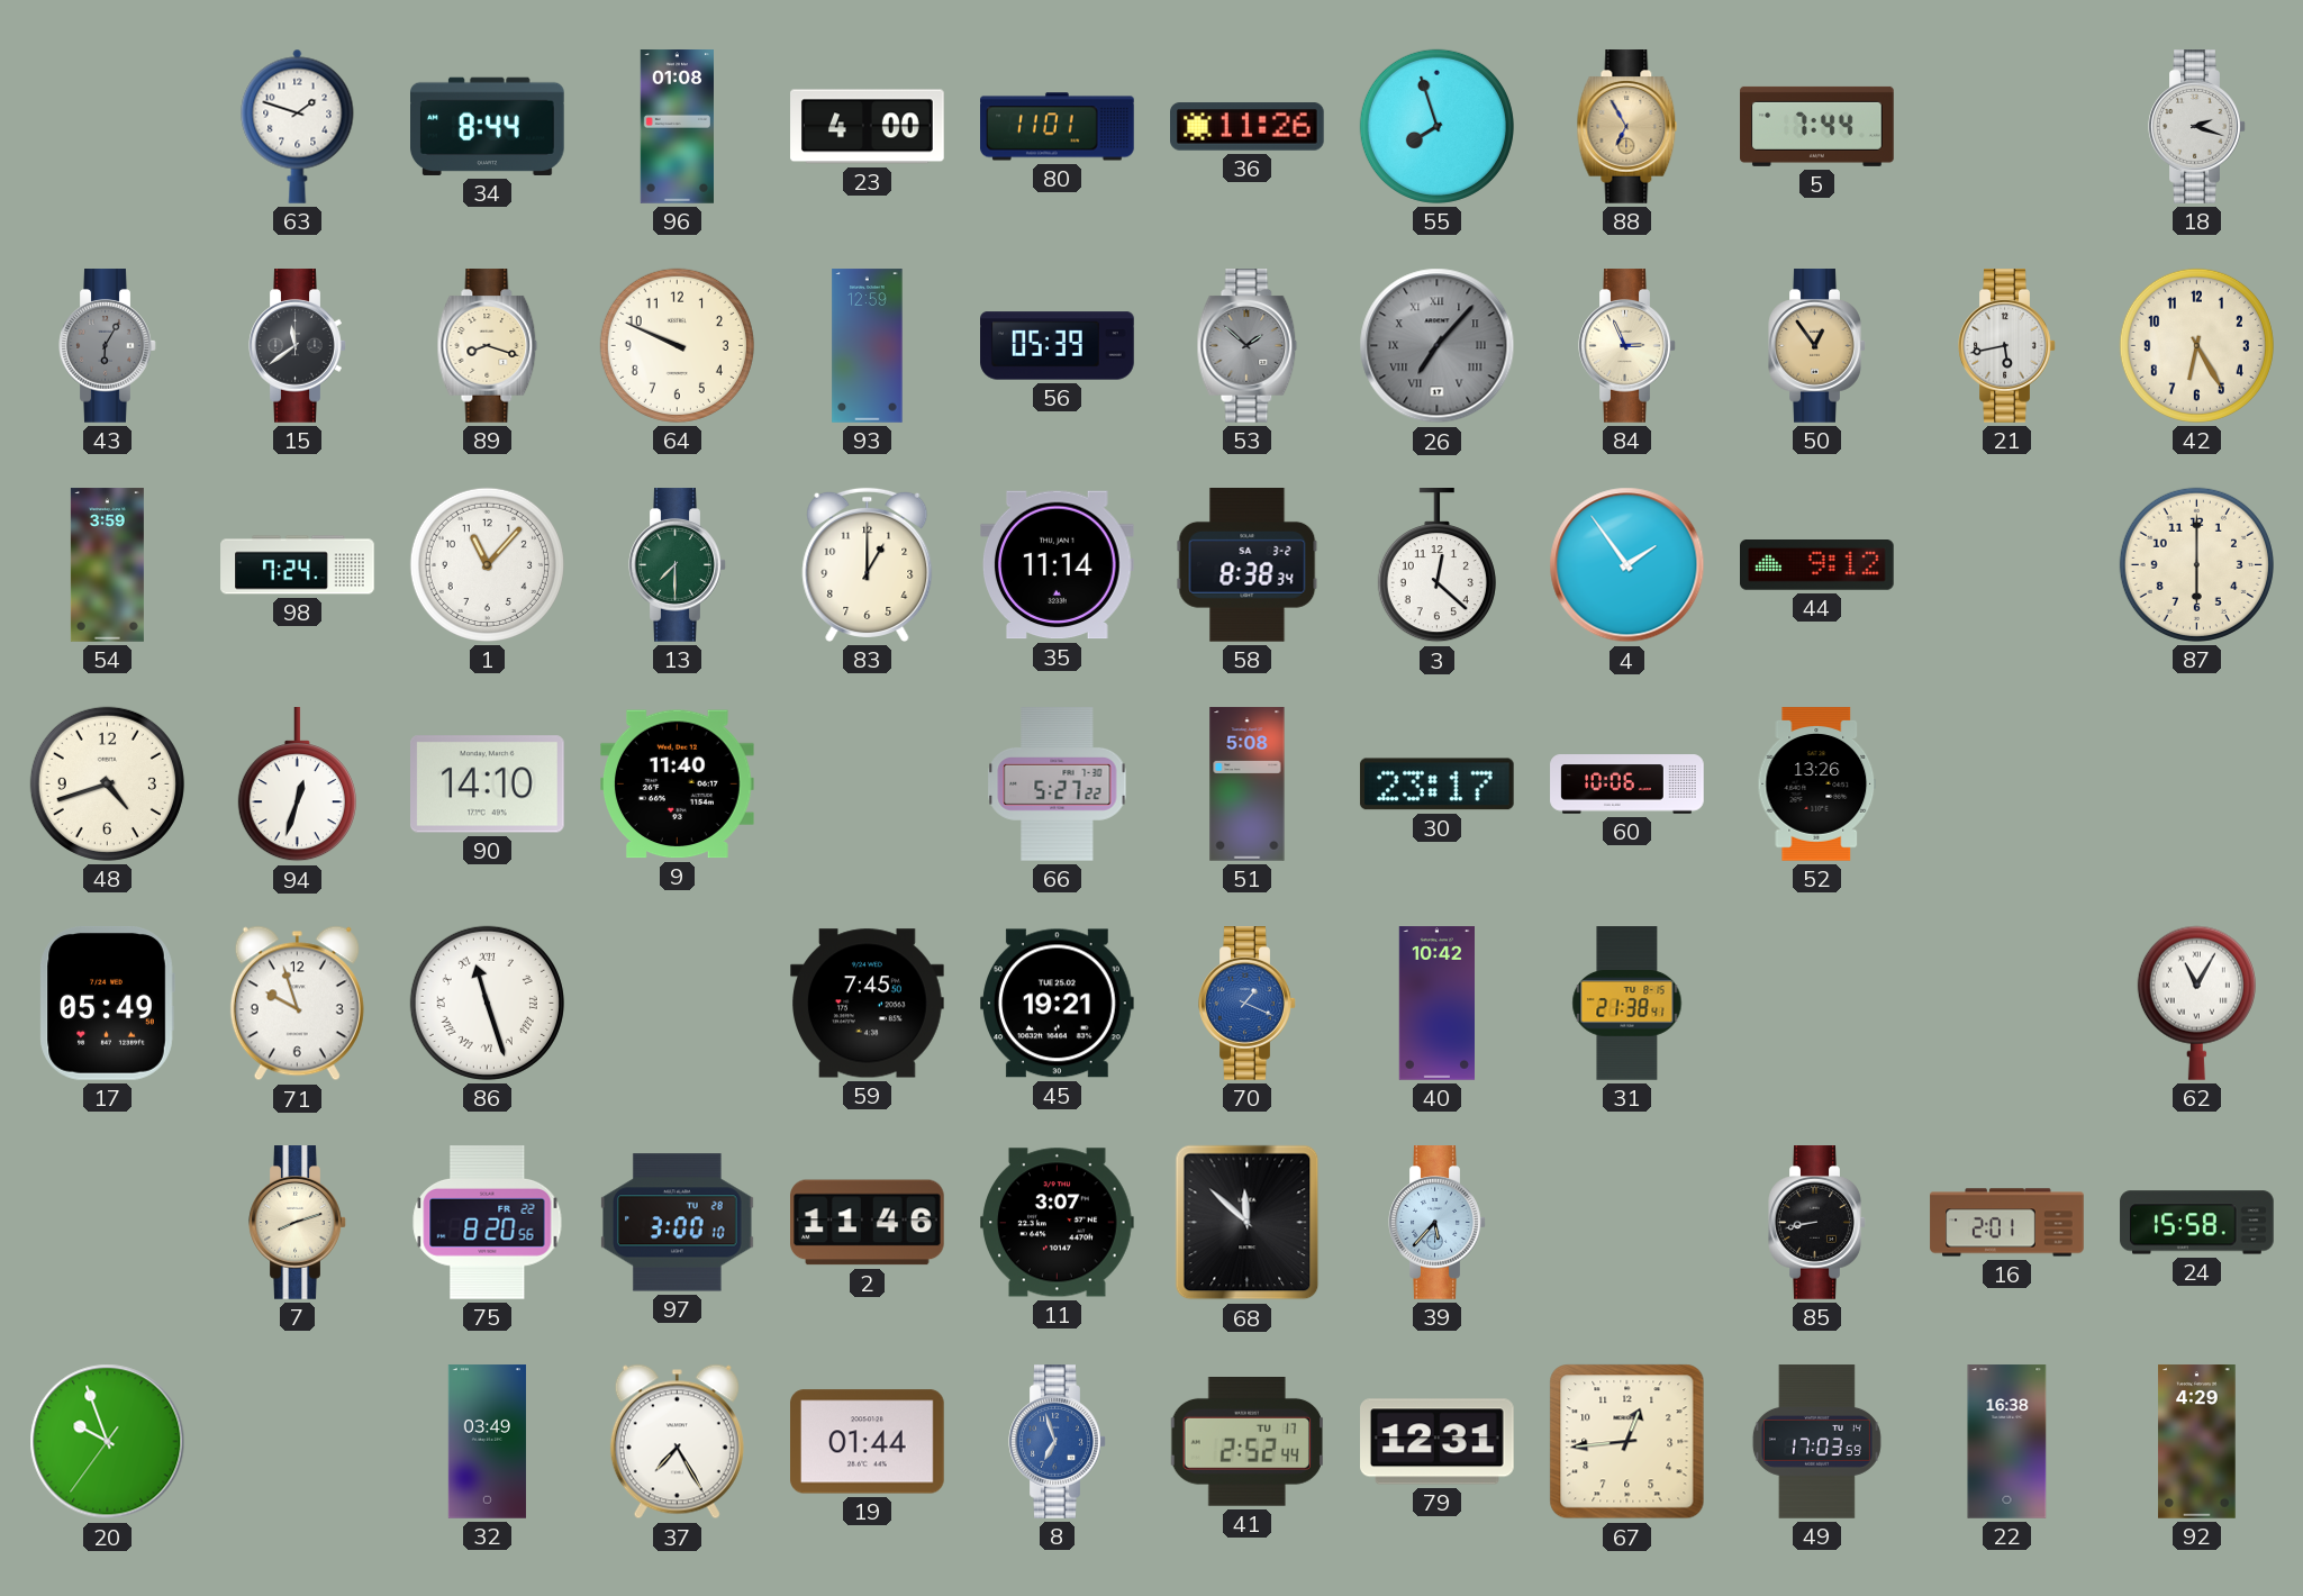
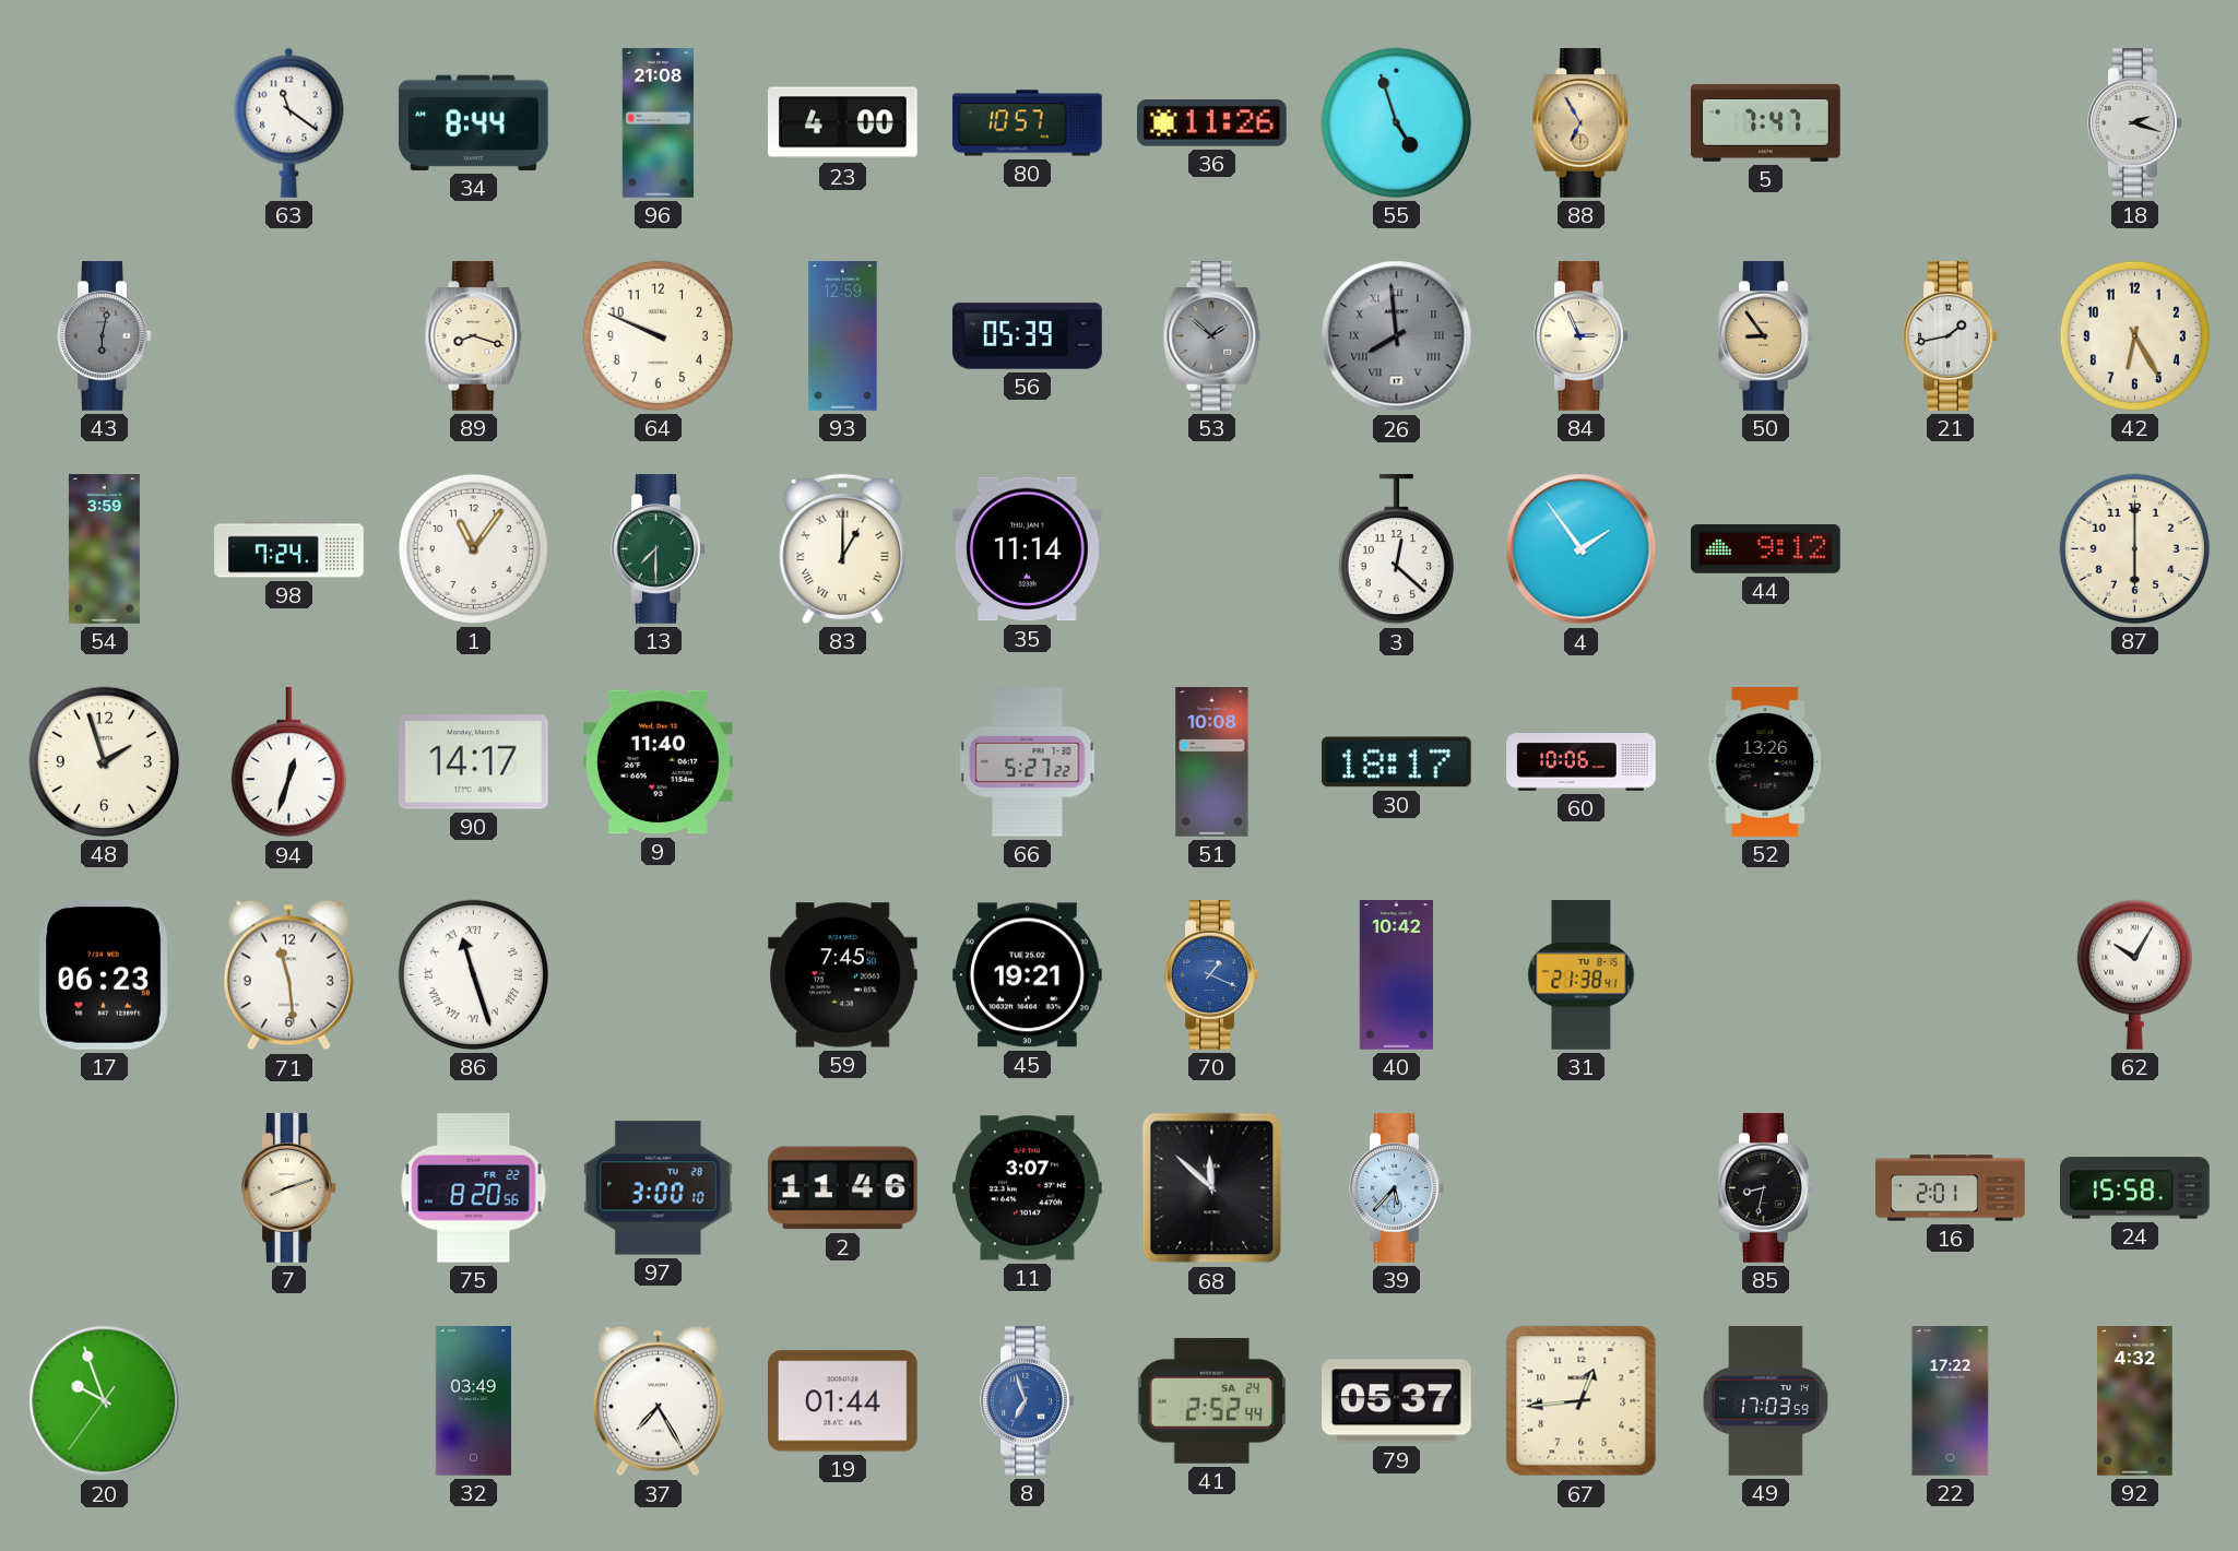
63: 1:48 -> 11:21
96: 01:08 -> 21:08
80: 11:01 -> 10:57
55: 7:57 -> 4:57
5: 7:44 -> 7:47
43: 6:05 -> 6:02
15: 11:39 -> none
26: 7:07 -> 7:59
50: 12:54 -> 8:54
21: 5:43 -> 1:43
1: 11:07 -> 11:06
83 numerals: Arabic -> Roman
58: 8:38 -> none
48: 4:42 -> 1:57
90: 14:10 -> 14:17
51: 5:08 -> 10:08
30: 23:17 -> 18:17
17: 05:49 -> 06:23
71: 9:57 -> 11:29
62: 11:05 -> 10:05
85: 8:43 -> 8:32
41 date: TU 17 -> SA 24
79: 12:31 -> 05:37
22: 16:38 -> 17:22
92: 4:29 -> 4:32
